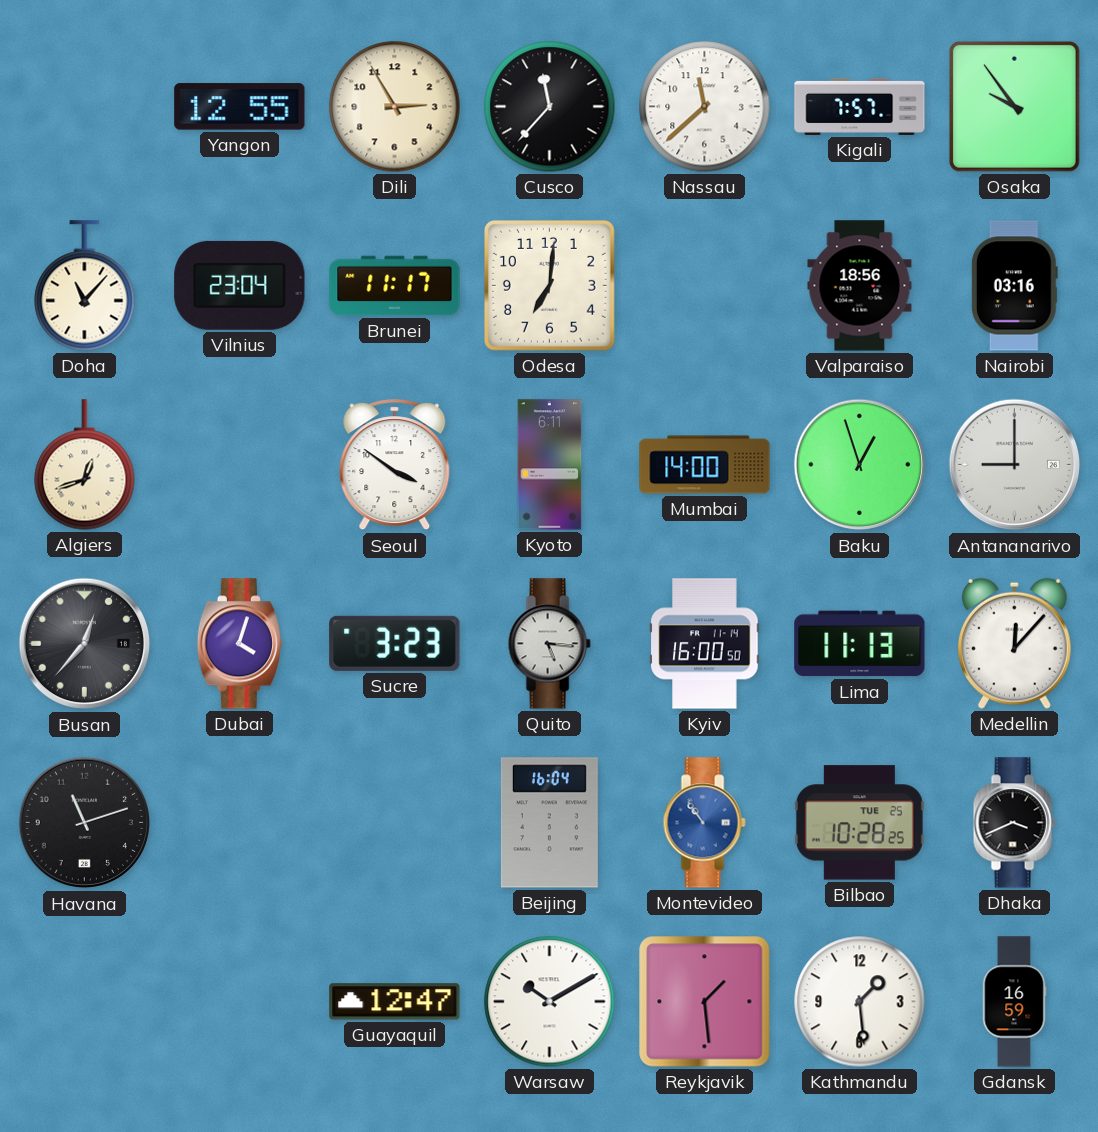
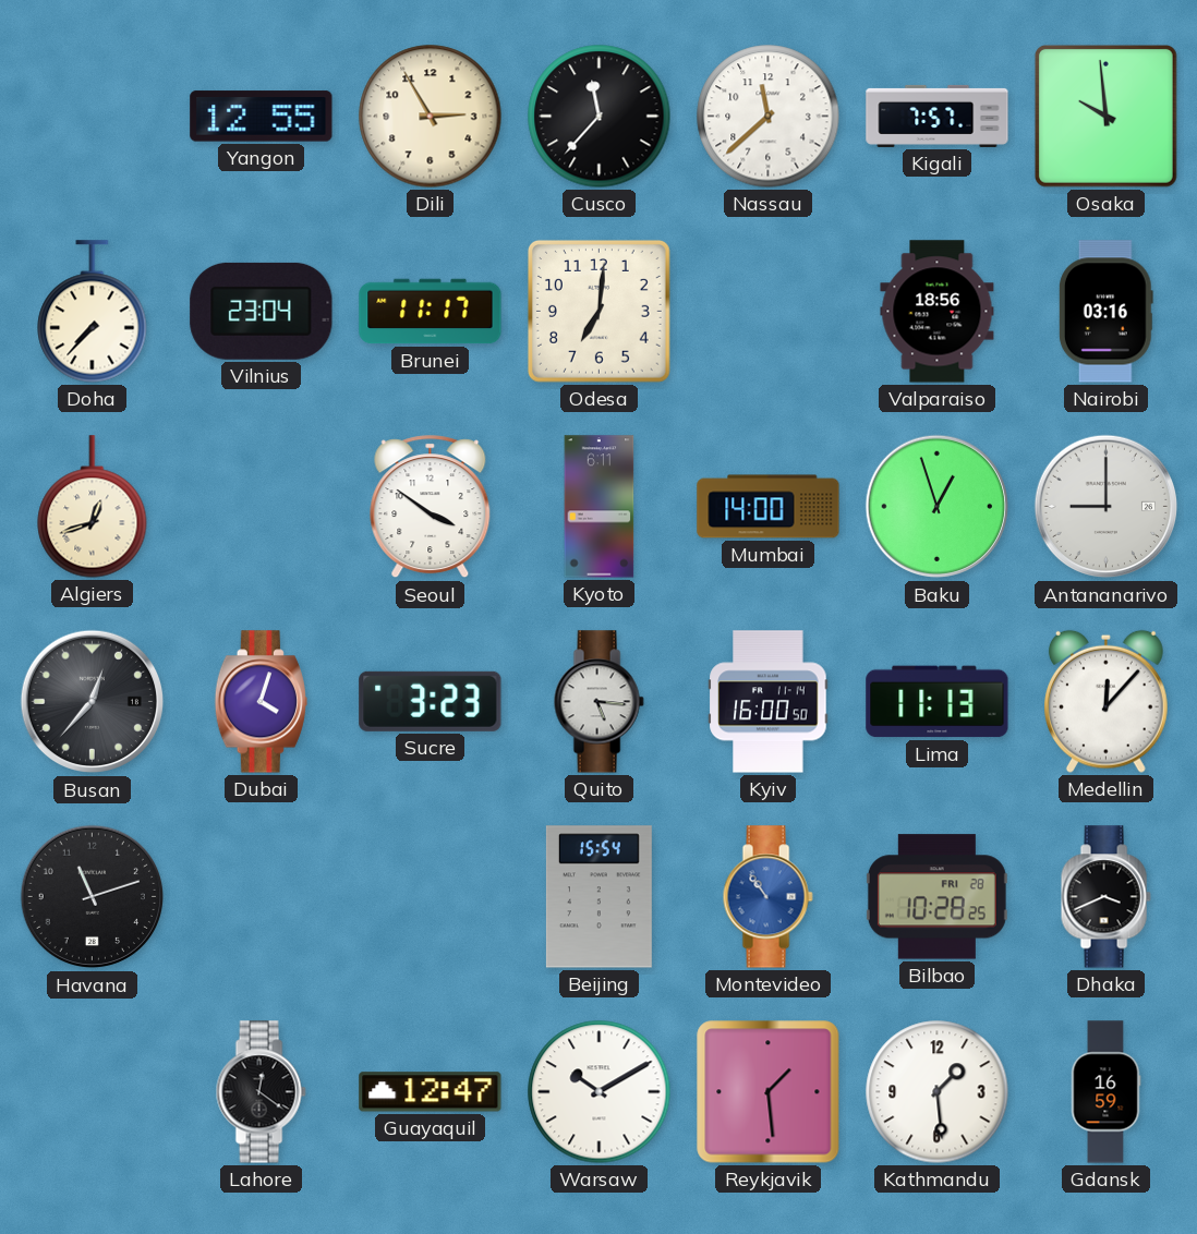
Osaka: 9:54 -> 9:59
Doha: 11:07 -> 7:37
Beijing: 16:04 -> 15:54
Bilbao date: TUE 25 -> FRI 28
Lahore: none -> 12:21
